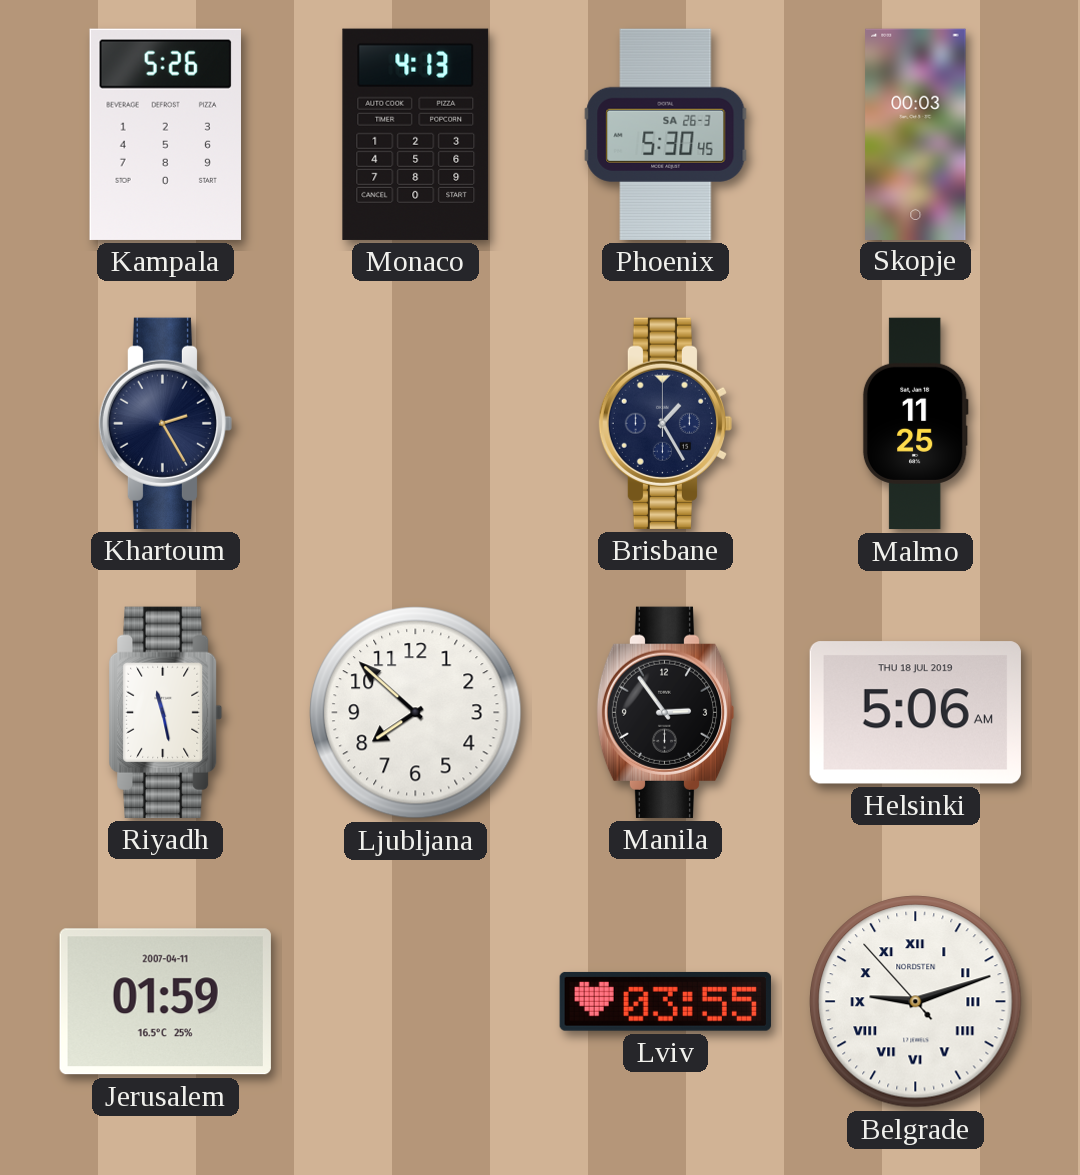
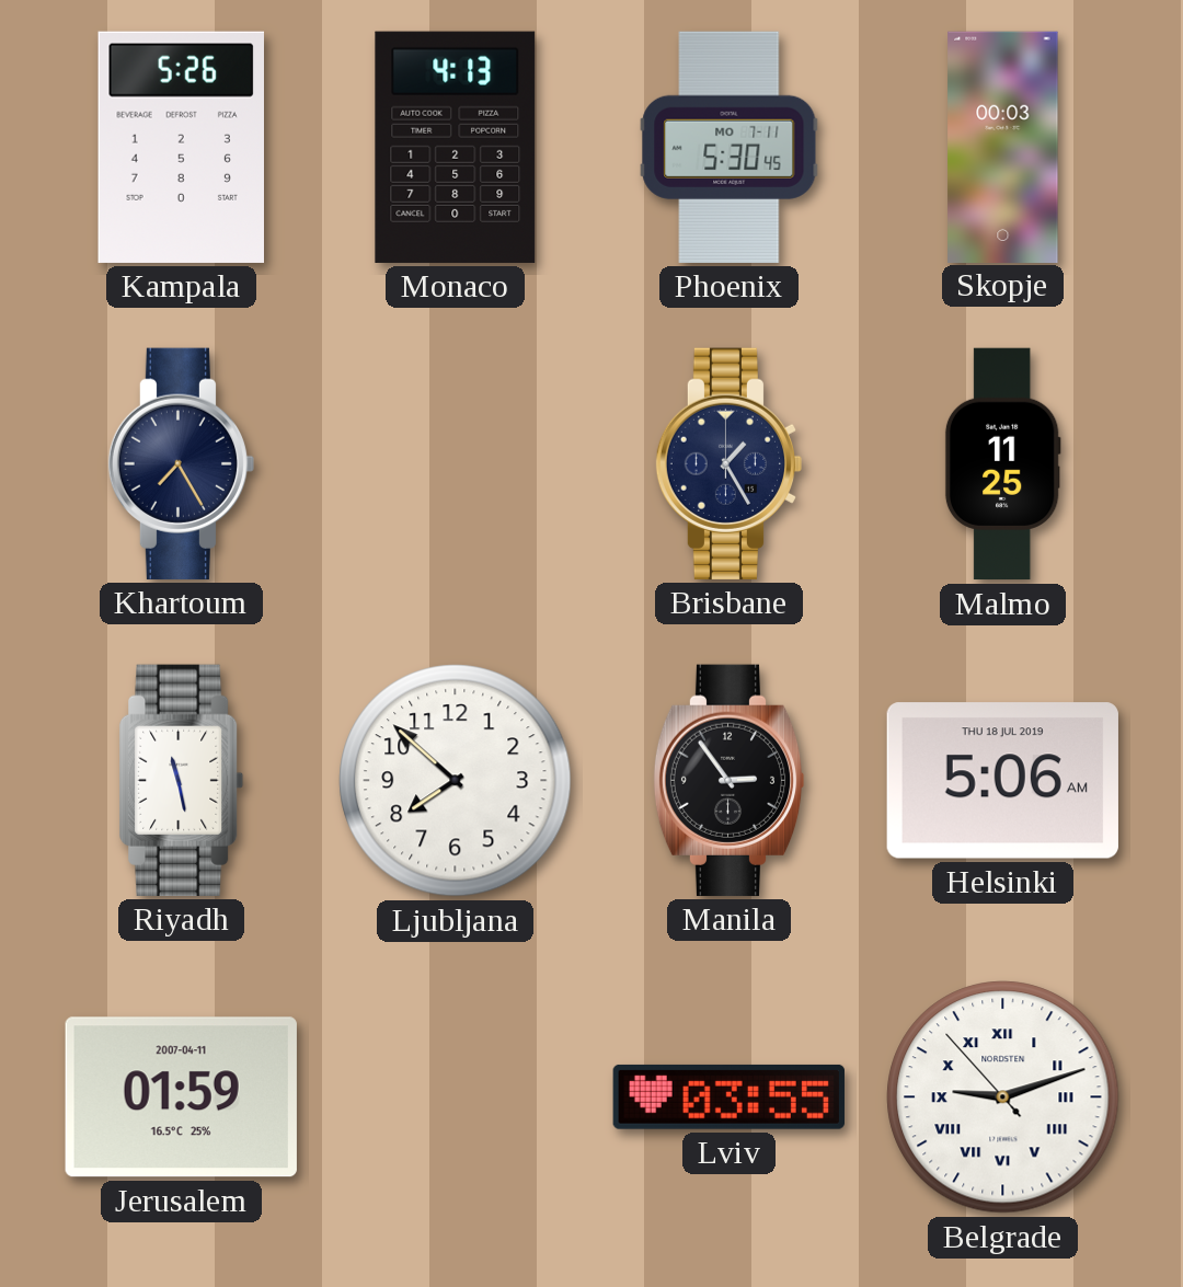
Phoenix date: SA 26-3 -> MO 7-11
Khartoum: 2:25 -> 7:25
